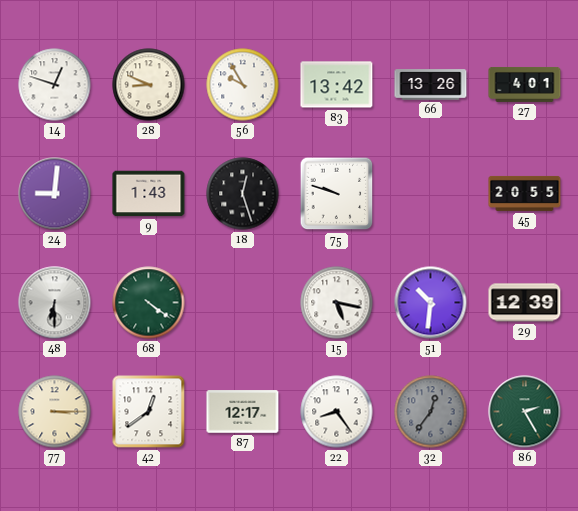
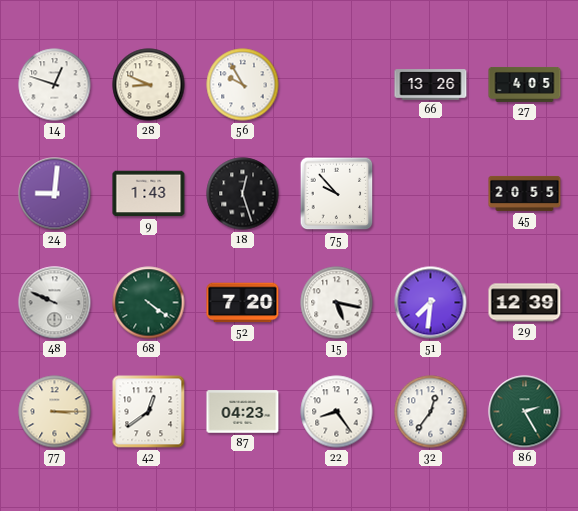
83: 13:42 -> none
27: 4:01 -> 4:05
75: 9:48 -> 9:53
48: 6:30 -> 9:49
52: none -> 7:20
51: 10:31 -> 7:31
87: 12:17 -> 04:23
32 dial: grey -> white
